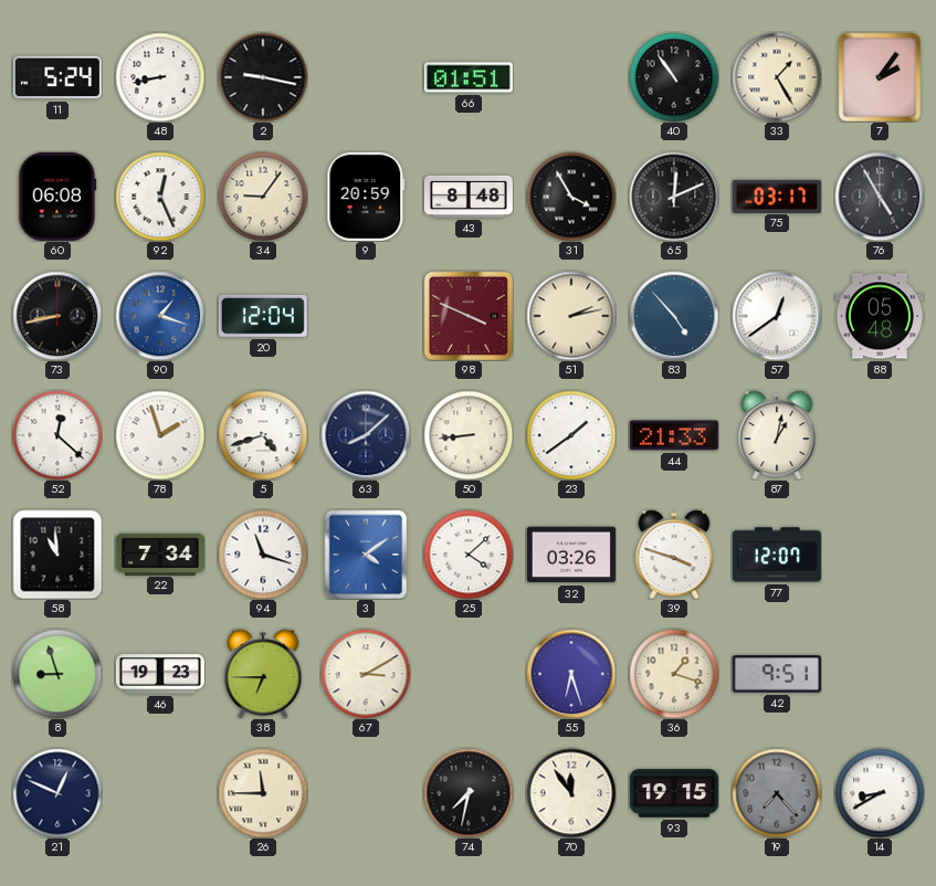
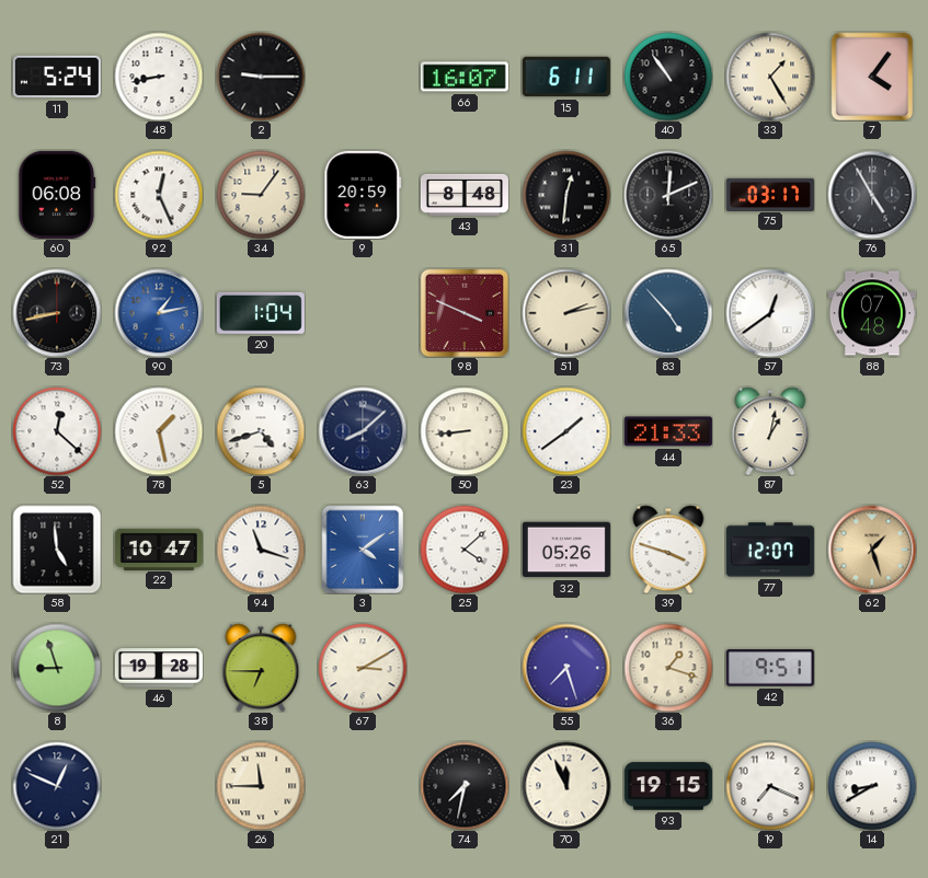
2: 9:17 -> 9:15
66: 01:51 -> 16:07
15: none -> 6:11
7: 2:06 -> 4:06
31: 3:55 -> 12:31
90: 1:18 -> 1:13
20: 12:04 -> 1:04
88: 05:48 -> 07:48
78: 1:57 -> 1:28
58: 10:59 -> 4:59
22: 7:34 -> 10:47
32: 03:26 -> 05:26
62: none -> 1:27
46: 19:23 -> 19:28
55: 6:27 -> 7:27
70: 11:54 -> 11:56
19: 7:23 -> 7:19
19 dial: grey -> white
